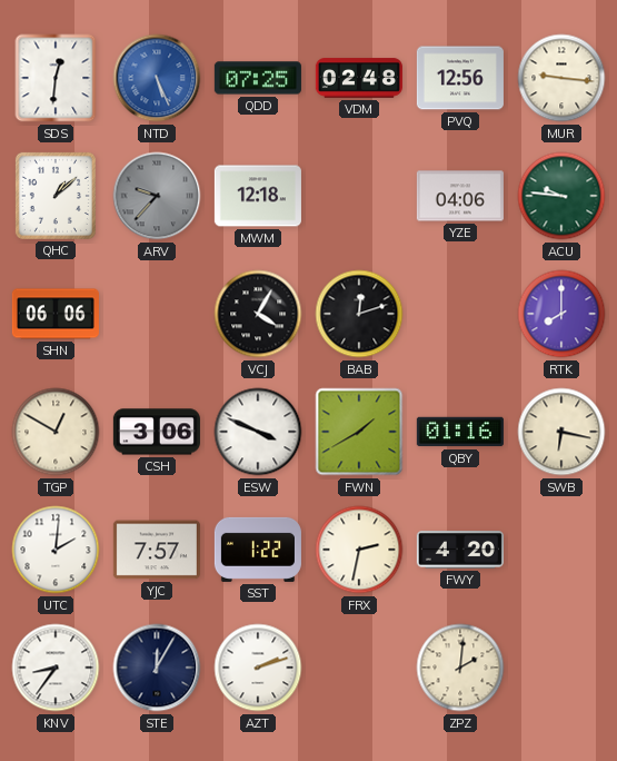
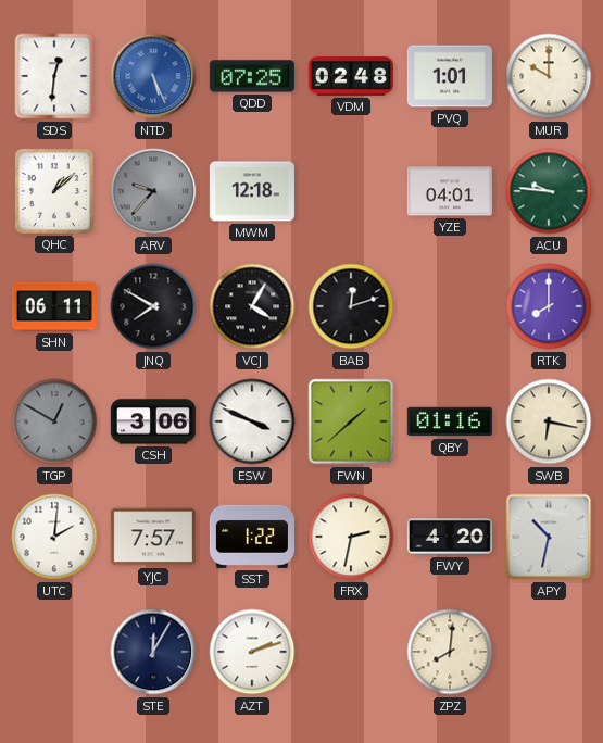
PVQ: 12:56 -> 1:01
MUR: 9:16 -> 10:00
YZE: 04:06 -> 04:01
SHN: 06:06 -> 06:11
JNQ: none -> 7:50
TGP dial: cream -> grey
FWN: 1:40 -> 1:38
APY: none -> 10:32
KNV: 8:36 -> none
ZPZ: 2:01 -> 8:01
